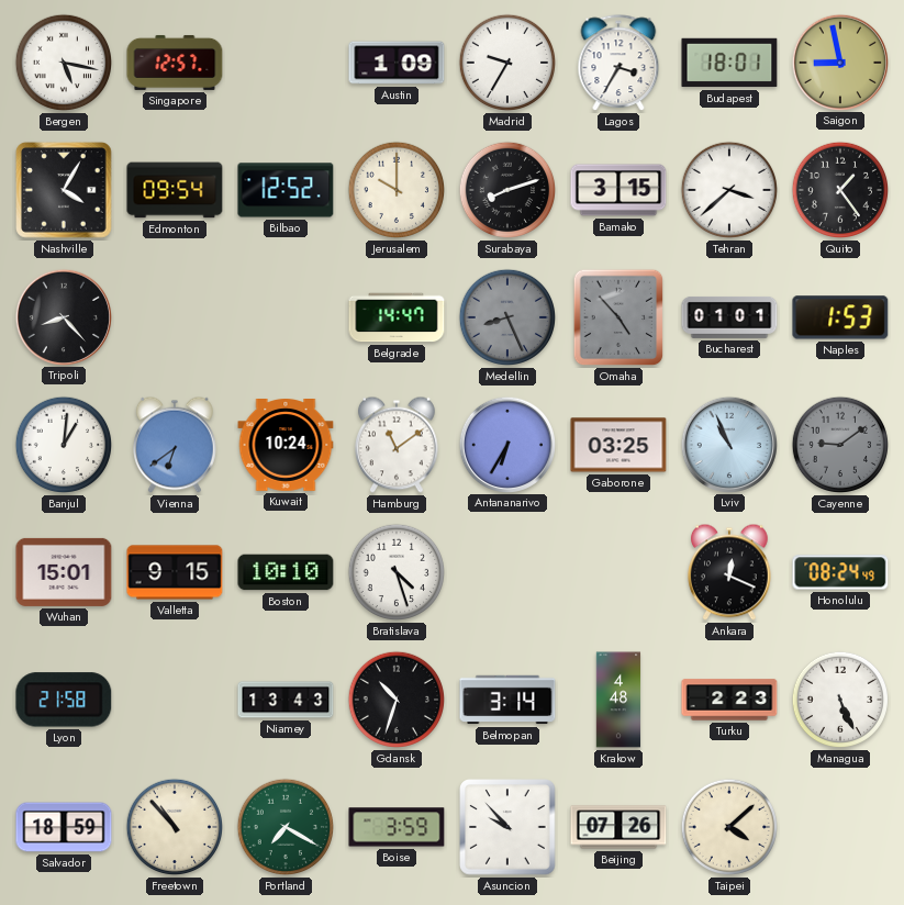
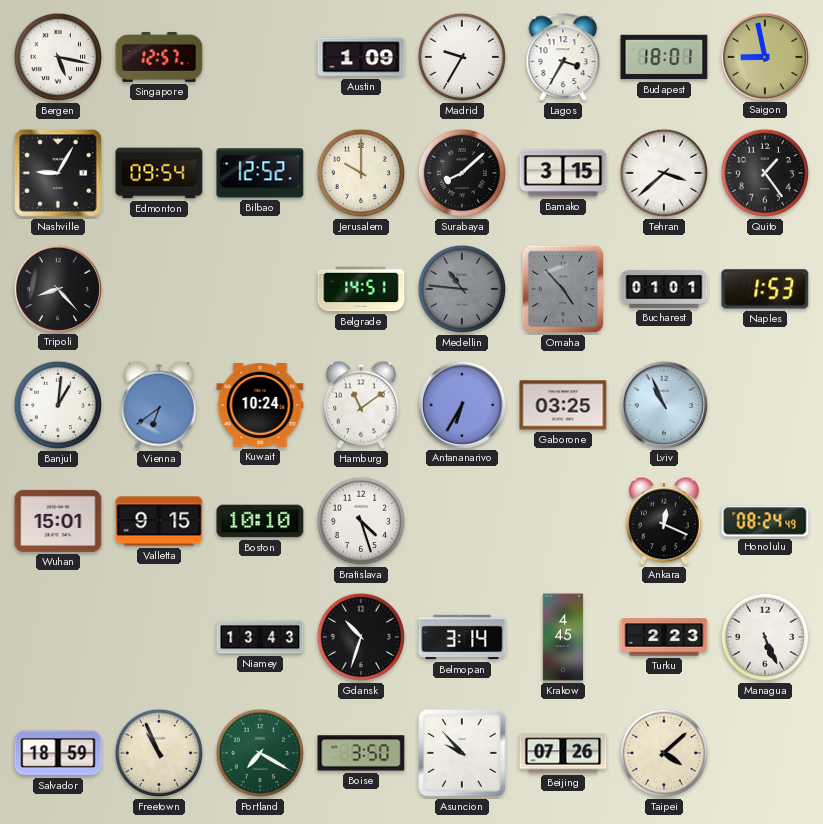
Nashville: 4:05 -> 9:05
Surabaya: 8:12 -> 8:08
Belgrade: 14:47 -> 14:51
Medellin: 8:26 -> 10:46
Cayenne: 9:09 -> none
Lyon: 21:58 -> none
Krakow: 4:48 -> 4:45
Freetown: 10:53 -> 10:56
Boise: 3:59 -> 3:50
